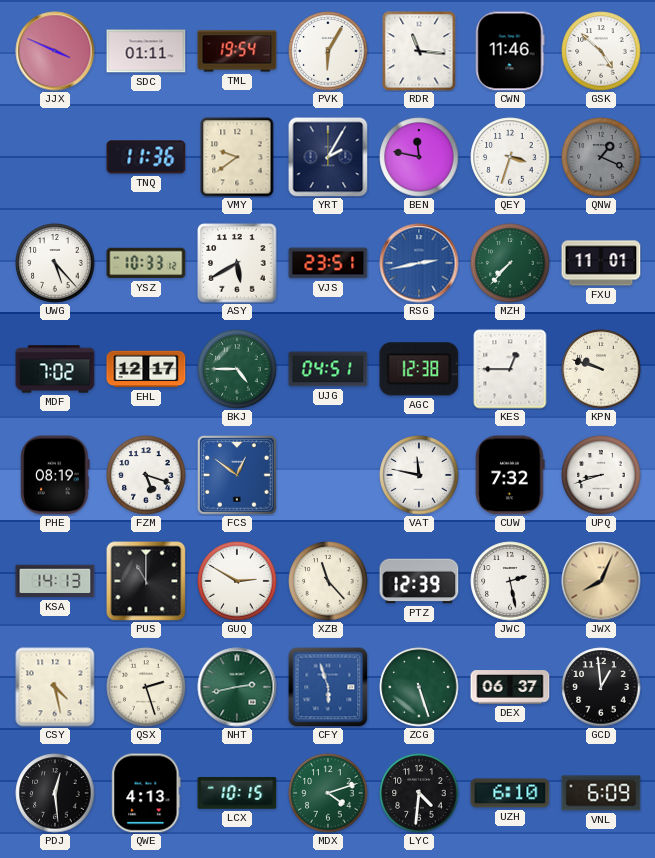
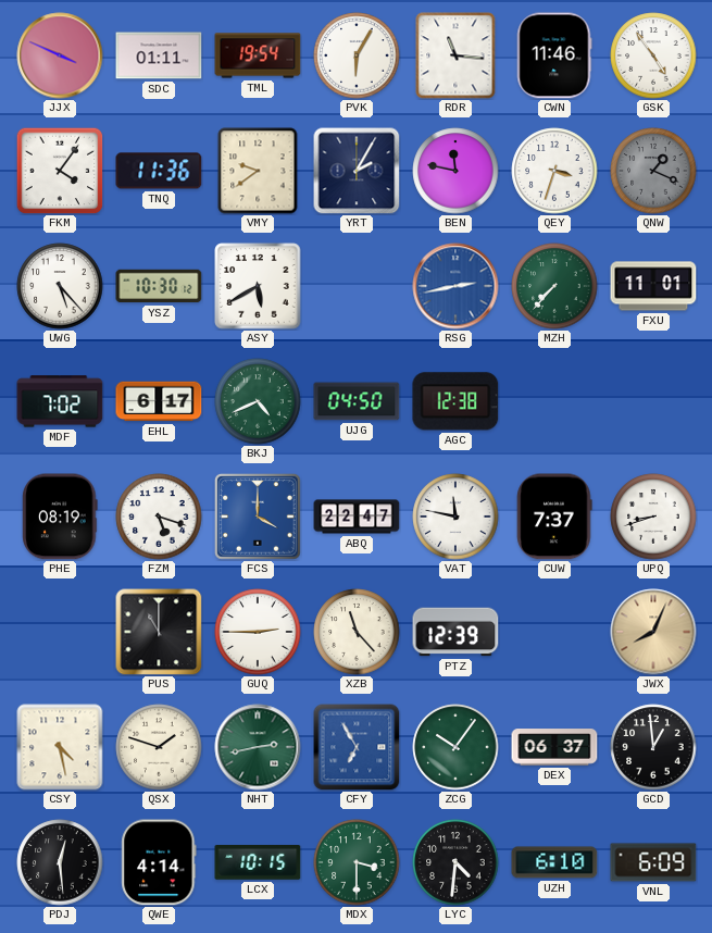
GSK: 4:52 -> 4:54
FKM: none -> 4:06
YSZ: 10:33 -> 10:30
VJS: 23:51 -> none
EHL: 12:17 -> 6:17
BKJ: 4:45 -> 4:41
UJG: 04:51 -> 04:50
KES: 12:45 -> none
KPN: 9:48 -> none
FCS: 12:51 -> 4:00
ABQ: none -> 22:47
CUW: 7:32 -> 7:37
KSA: 14:13 -> none
GUQ: 2:50 -> 2:45
JWC: 2:28 -> none
QSX: 2:27 -> 1:48
CFY: 5:57 -> 6:55
ZCG: 5:27 -> 10:06
QWE: 4:13 -> 4:14
MDX: 4:12 -> 3:30
